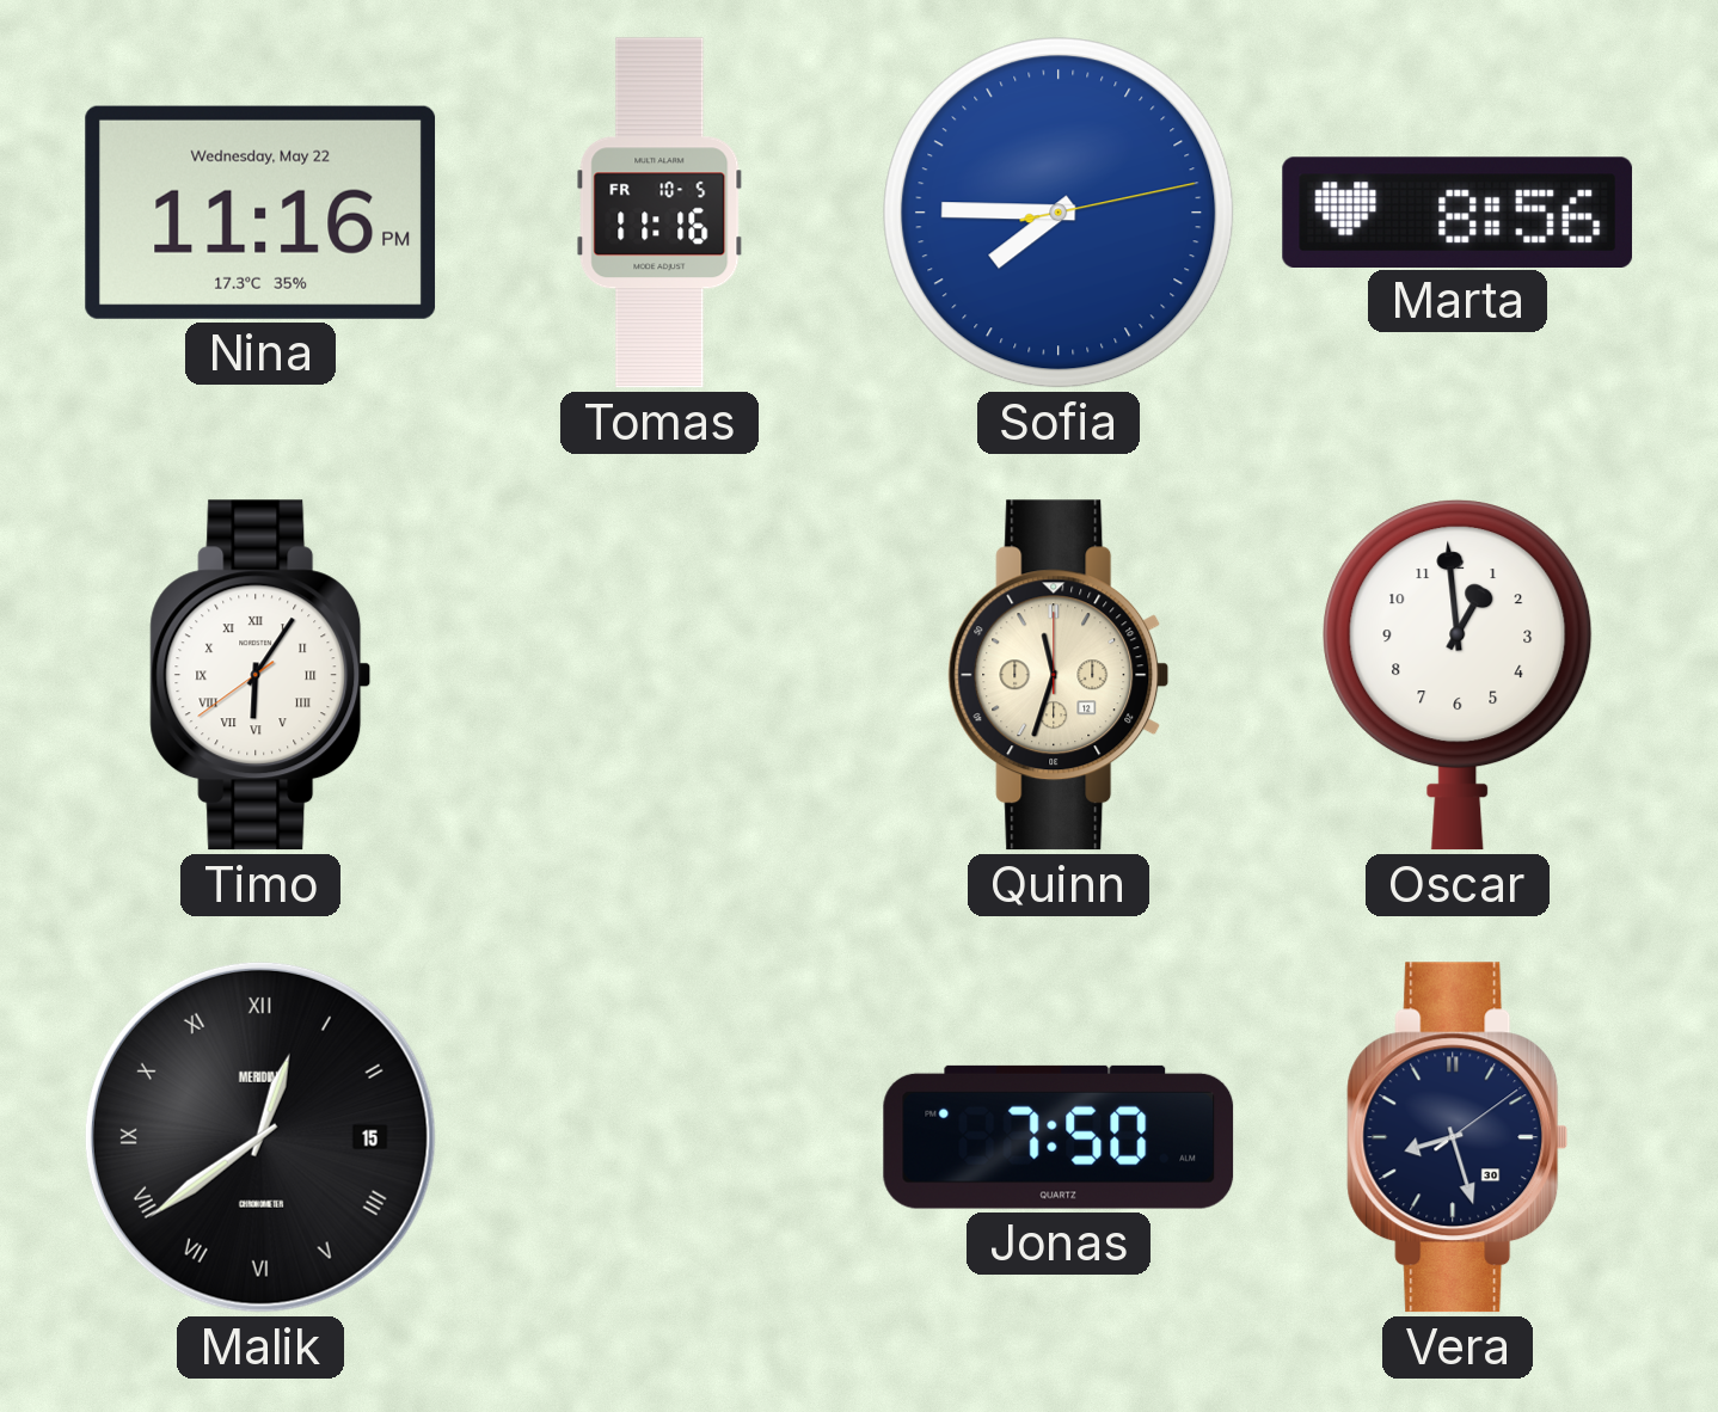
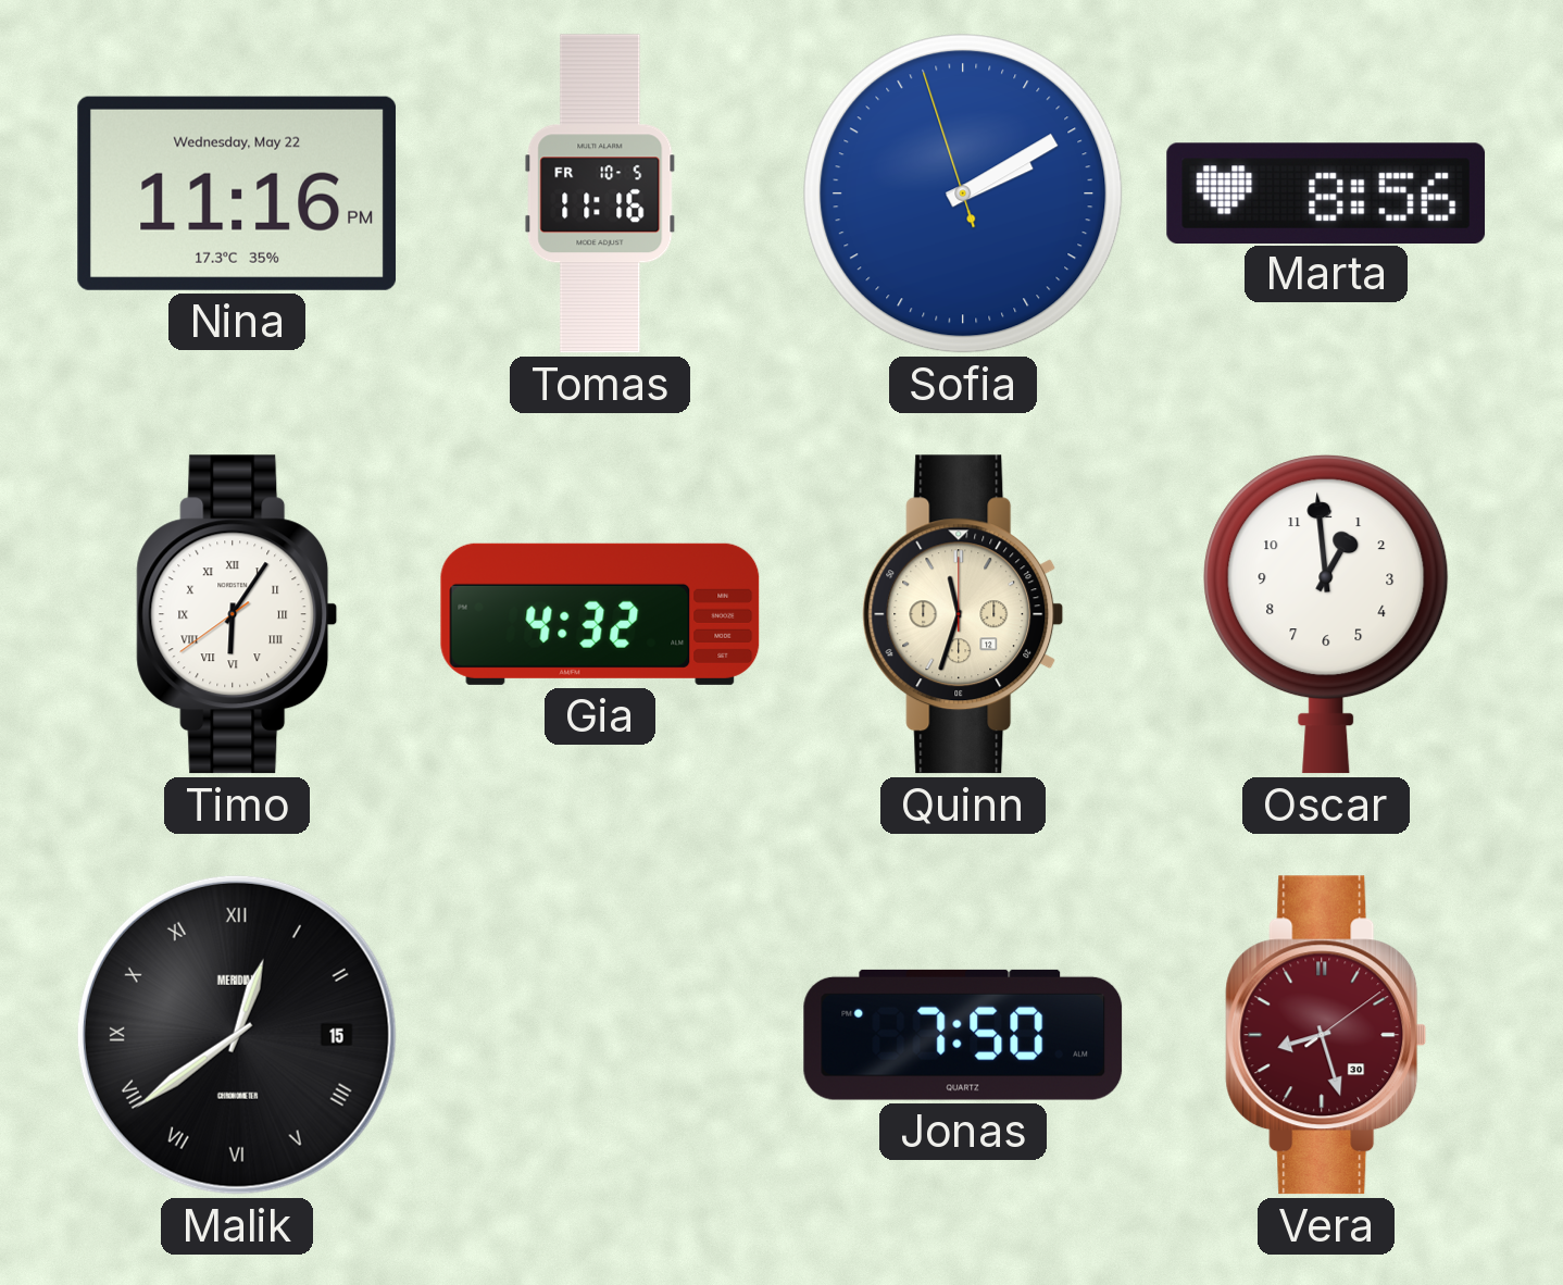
Sofia: 7:45 -> 2:09
Gia: none -> 4:32
Vera dial: navy -> burgundy
